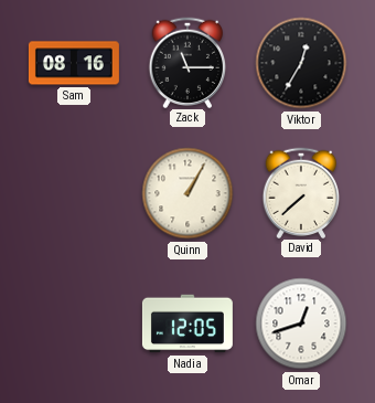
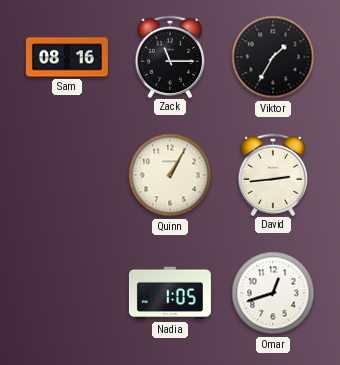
Viktor: 12:35 -> 1:35
David: 7:38 -> 2:44
Nadia: 12:05 -> 1:05
